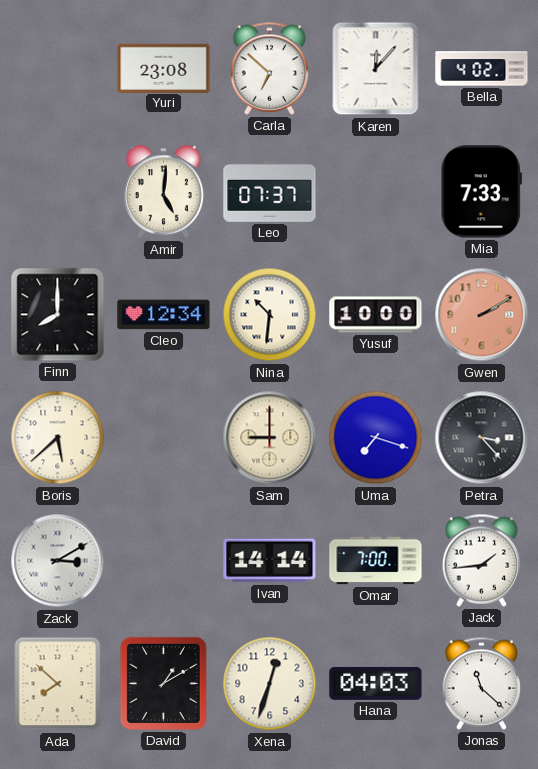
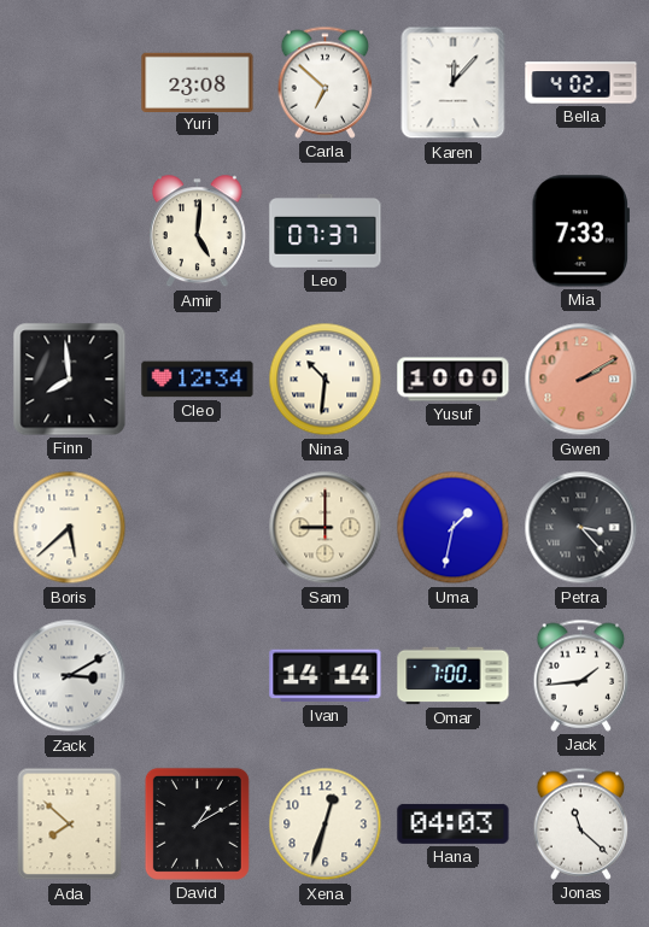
Finn: 8:00 -> 7:59
Uma: 7:18 -> 1:32
